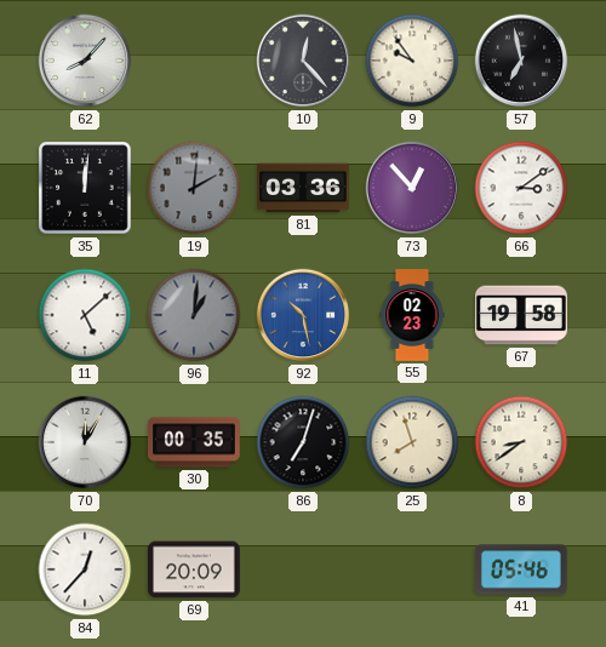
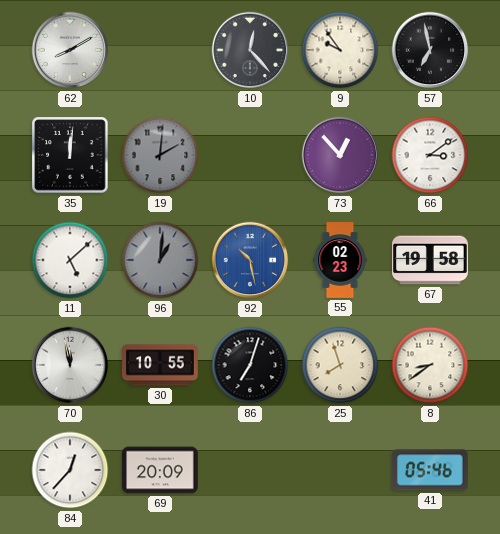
62: 8:07 -> 8:10
81: 03:36 -> none
70: 12:05 -> 11:58
30: 00:35 -> 10:55
